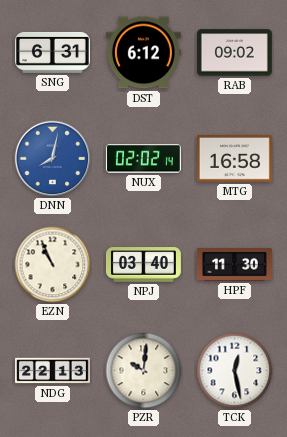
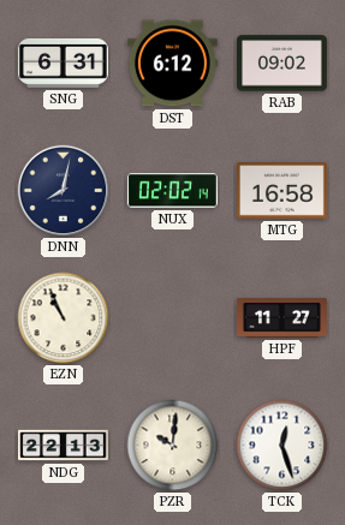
DNN dial: blue -> navy
NPJ: 03:40 -> none
HPF: 11:30 -> 11:27
TCK: 12:28 -> 12:27
